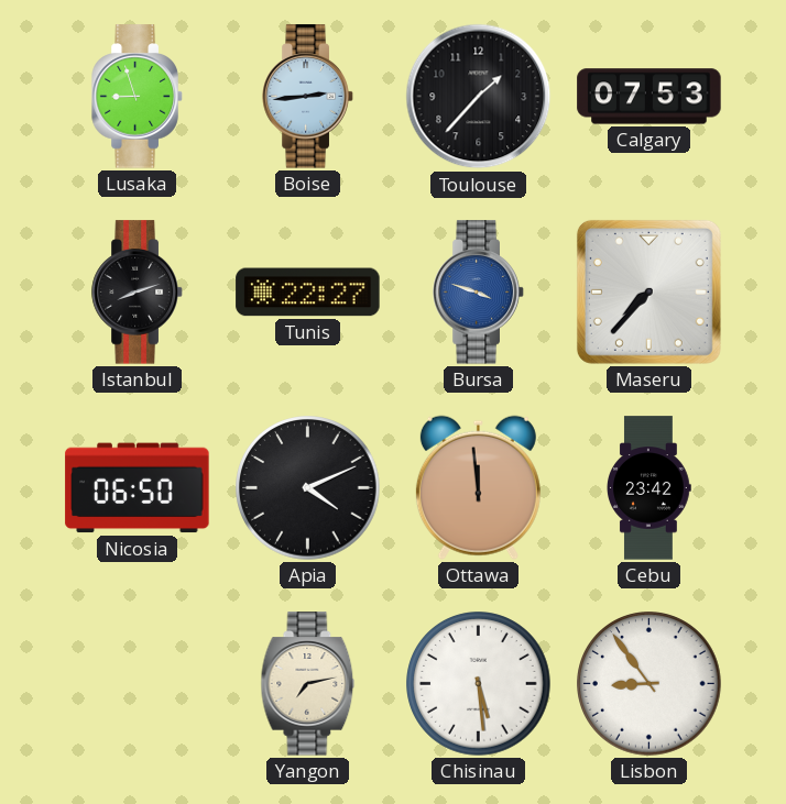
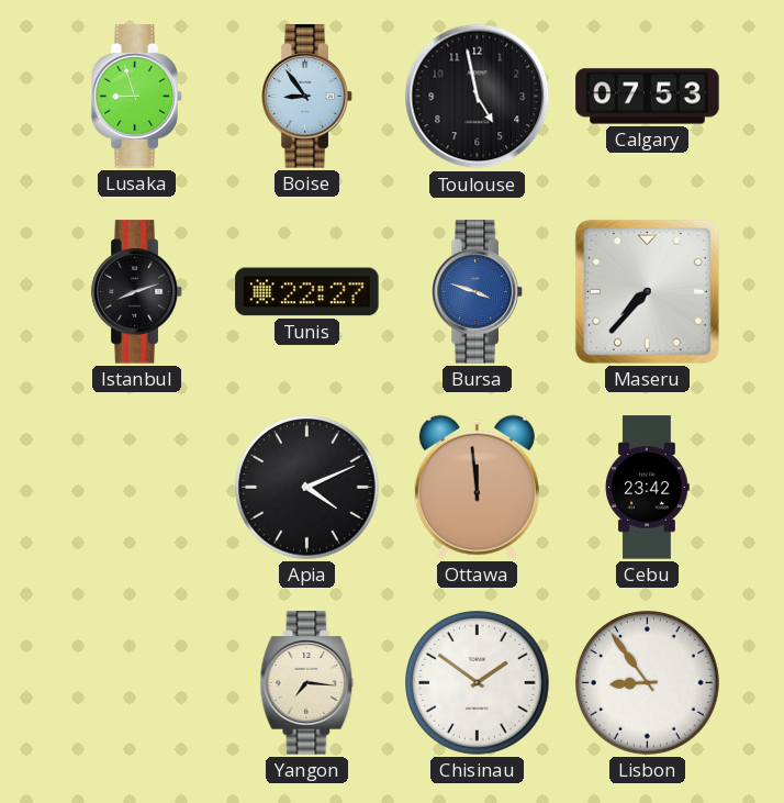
Boise: 2:44 -> 8:54
Toulouse: 1:37 -> 4:58
Nicosia: 06:50 -> none
Yangon: 7:13 -> 7:16
Chisinau: 5:29 -> 1:51
